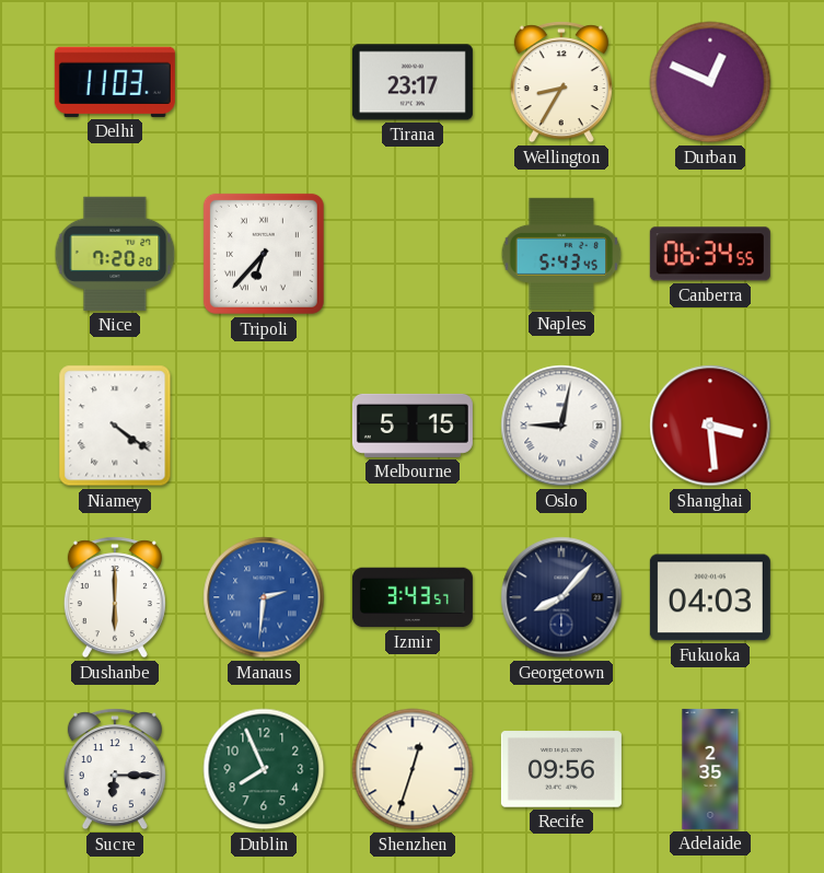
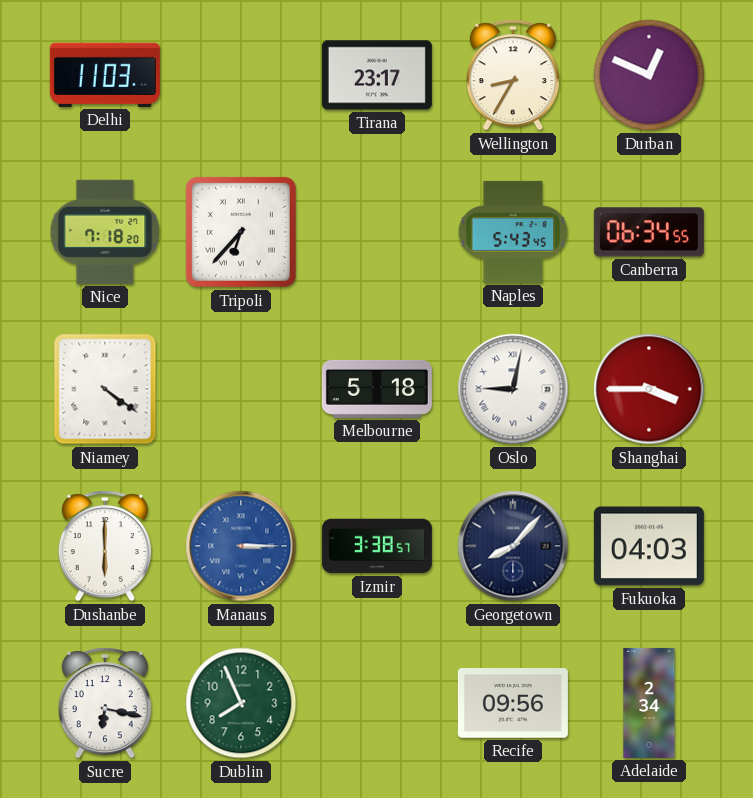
Nice: 7:20 -> 7:18
Melbourne: 5:15 -> 5:18
Shanghai: 3:29 -> 3:45
Manaus: 2:31 -> 3:15
Izmir: 3:43 -> 3:38
Sucre: 6:15 -> 6:17
Shenzhen: 12:33 -> none
Adelaide: 2:35 -> 2:34
